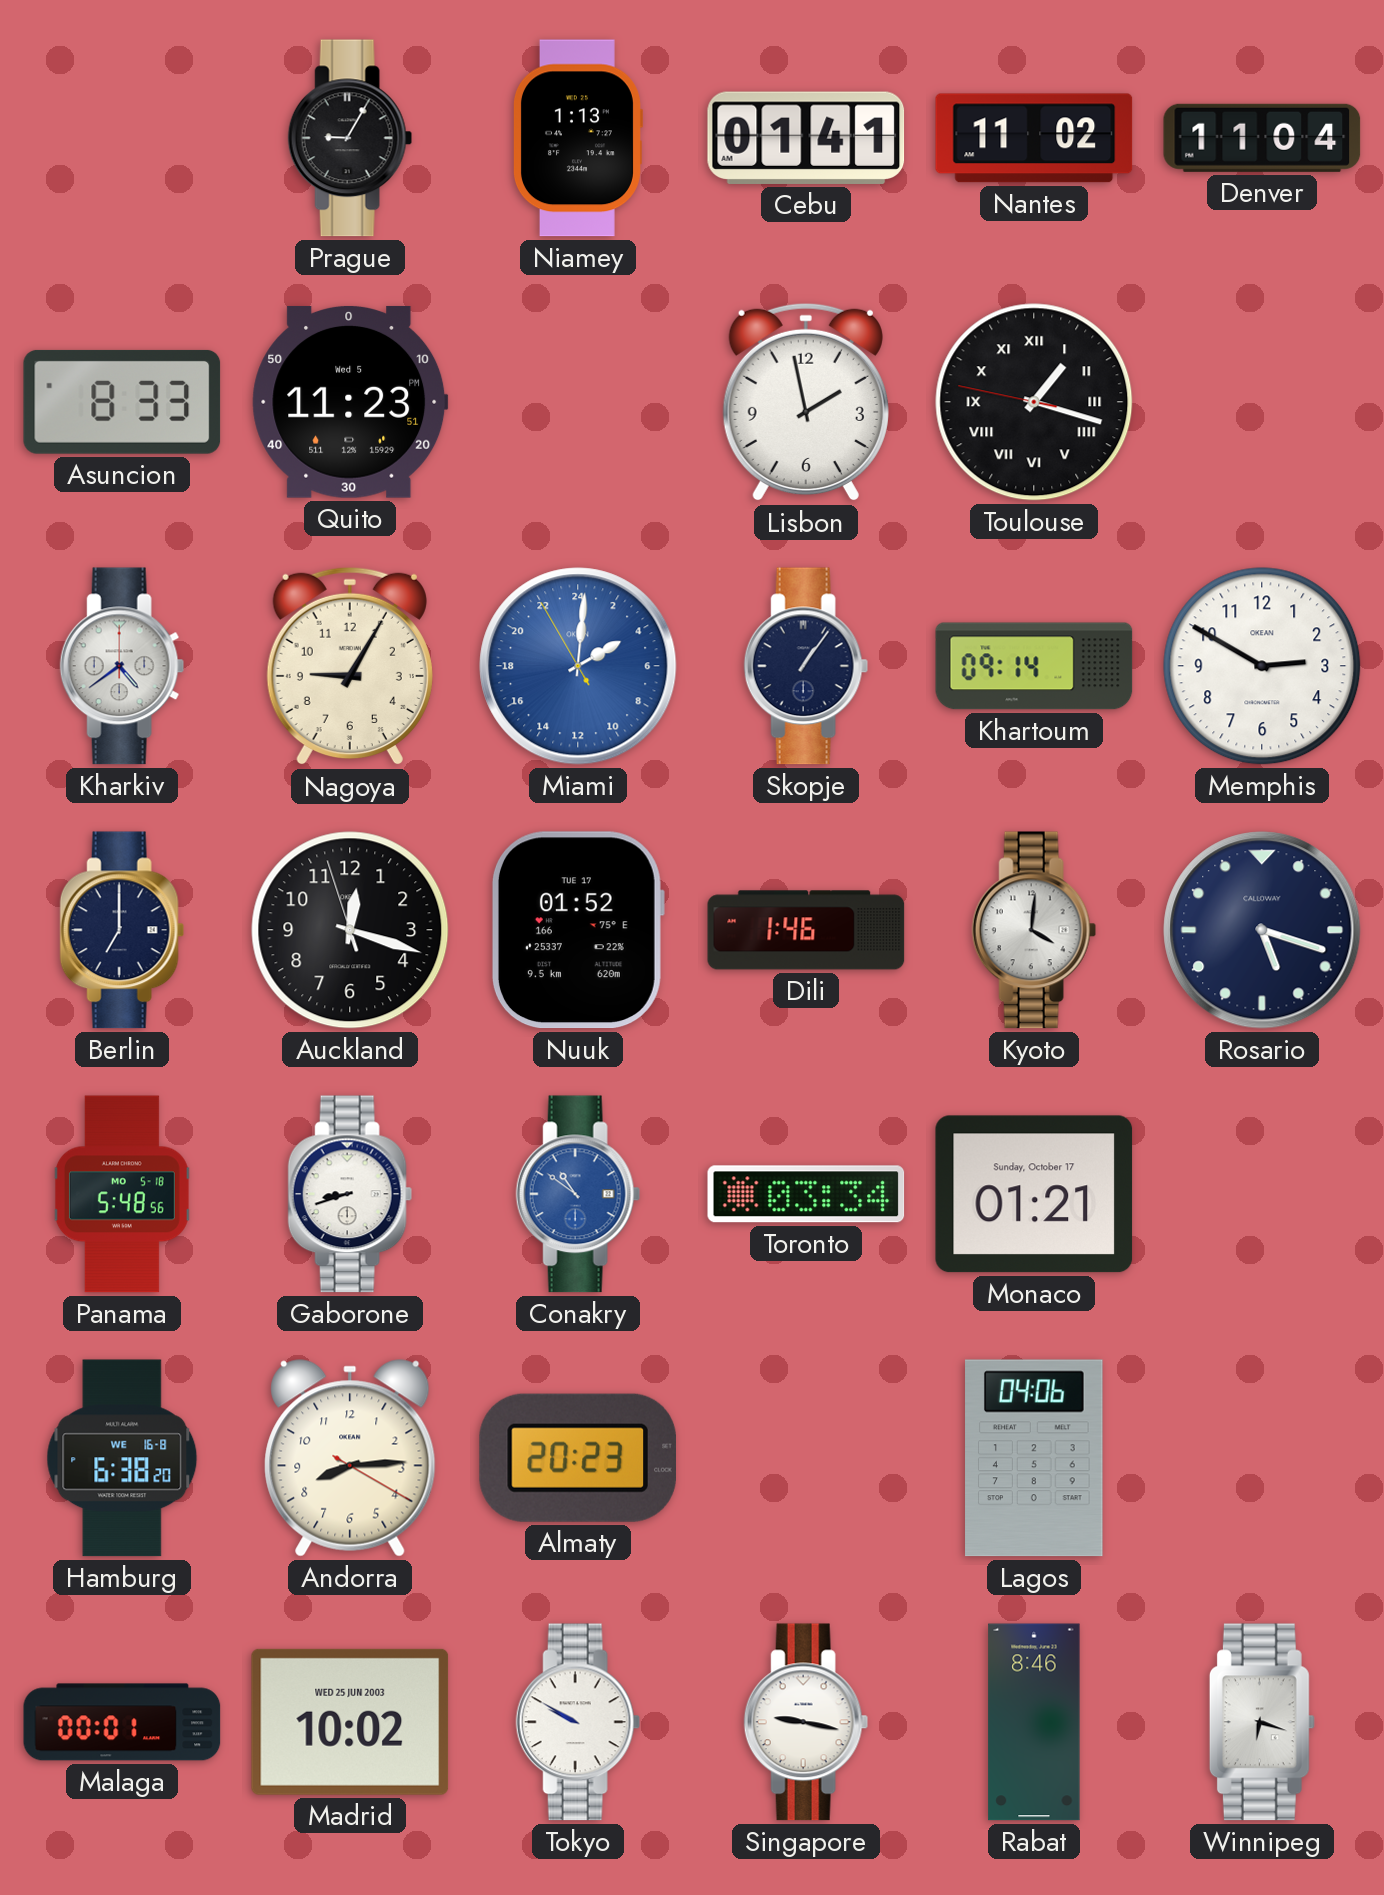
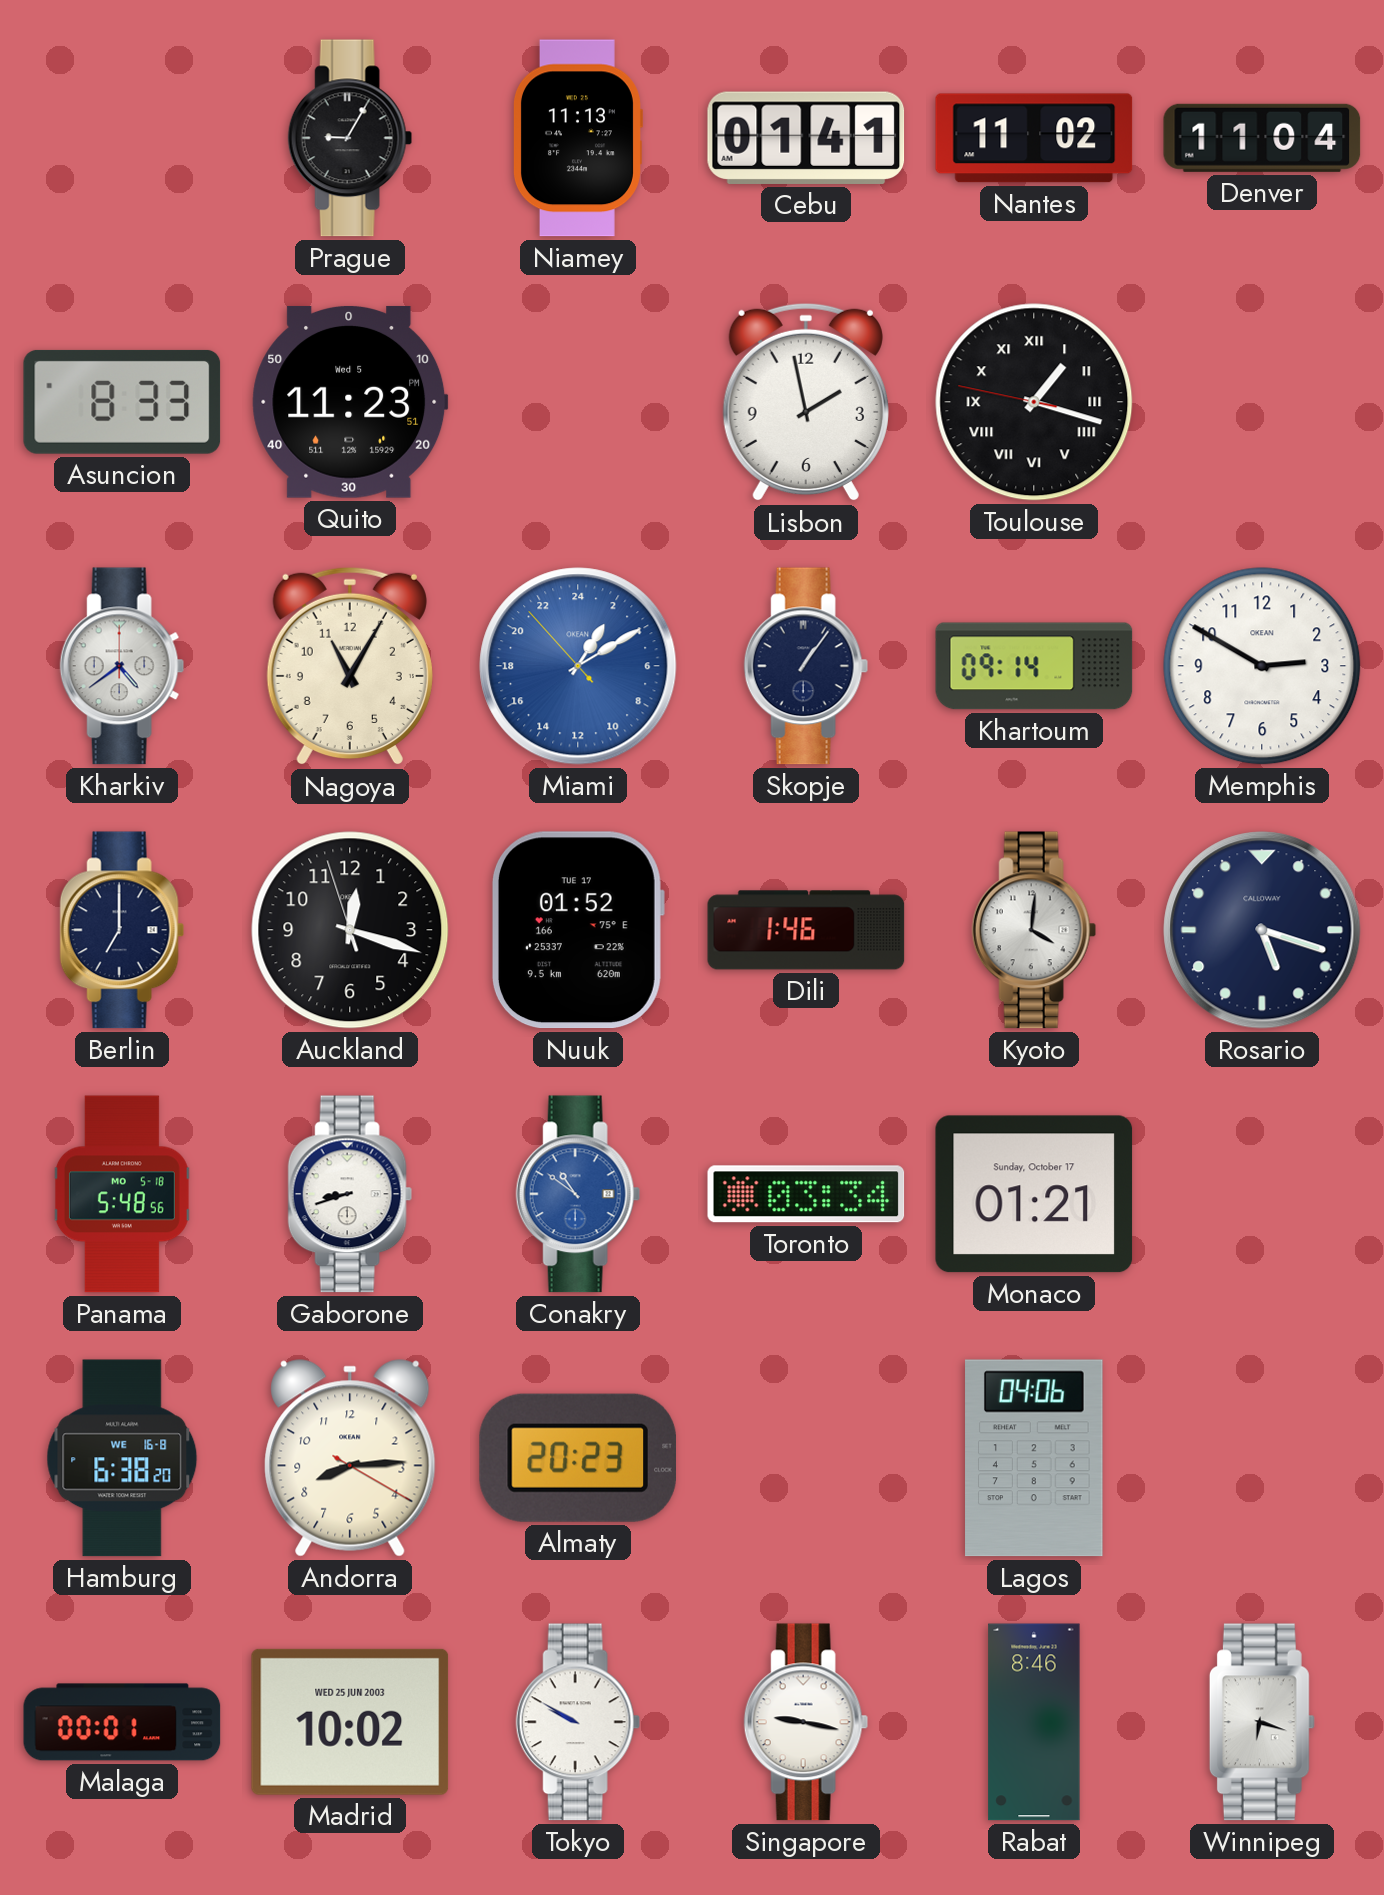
Niamey: 1:13 -> 11:13
Nagoya: 9:05 -> 11:05
Miami: 4:00 -> 2:09
